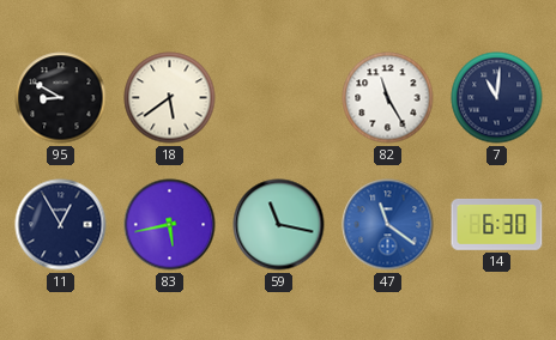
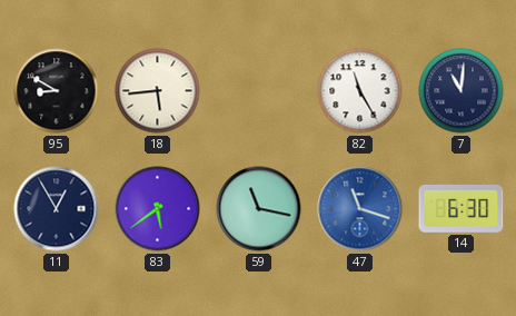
18: 5:39 -> 5:44
83: 5:43 -> 5:39
47: 11:21 -> 11:18
